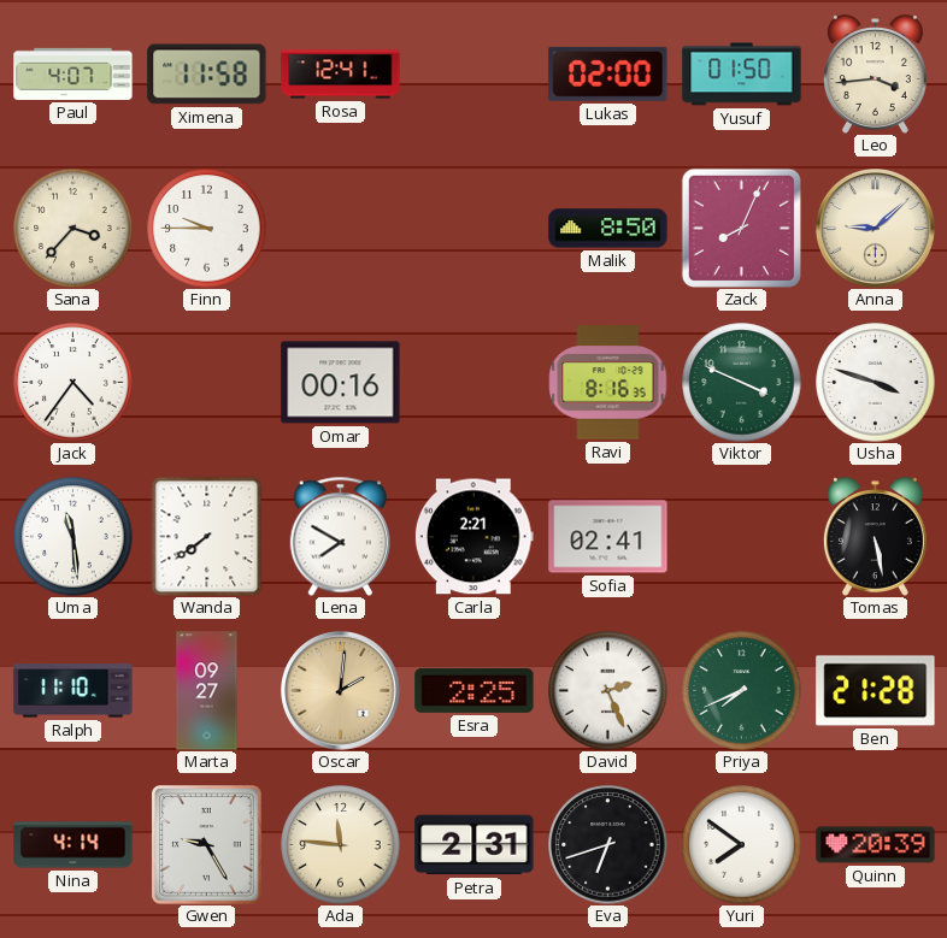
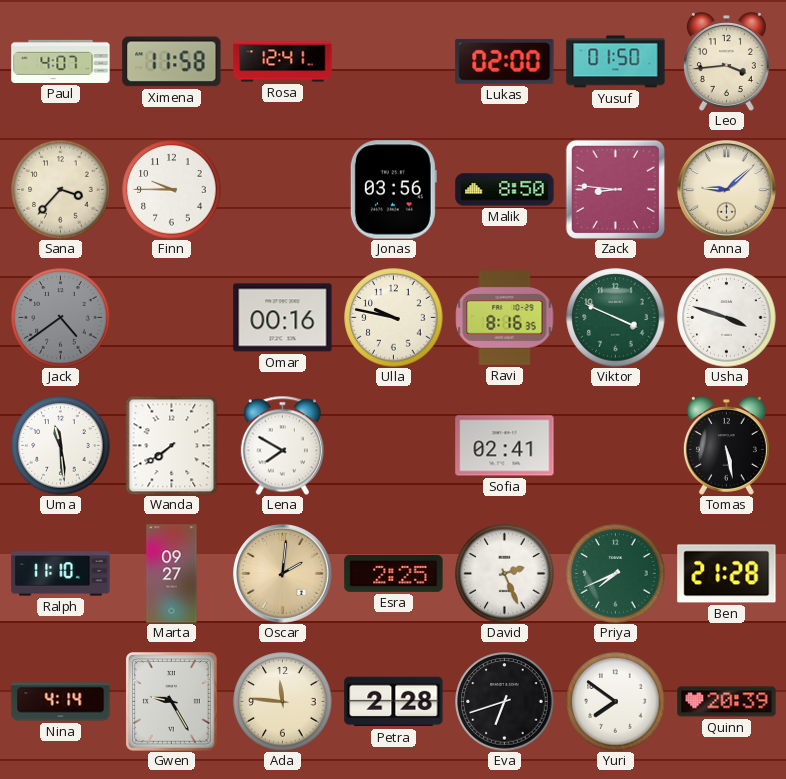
Jonas: none -> 03:56
Zack: 8:04 -> 8:46
Jack: 4:36 -> 4:39
Jack dial: white -> grey
Ulla: none -> 9:47
Carla: 2:21 -> none
Petra: 2:31 -> 2:28
